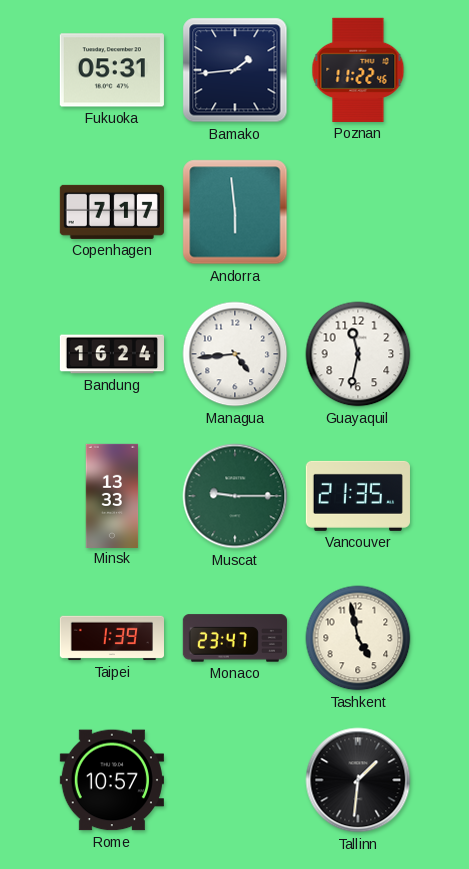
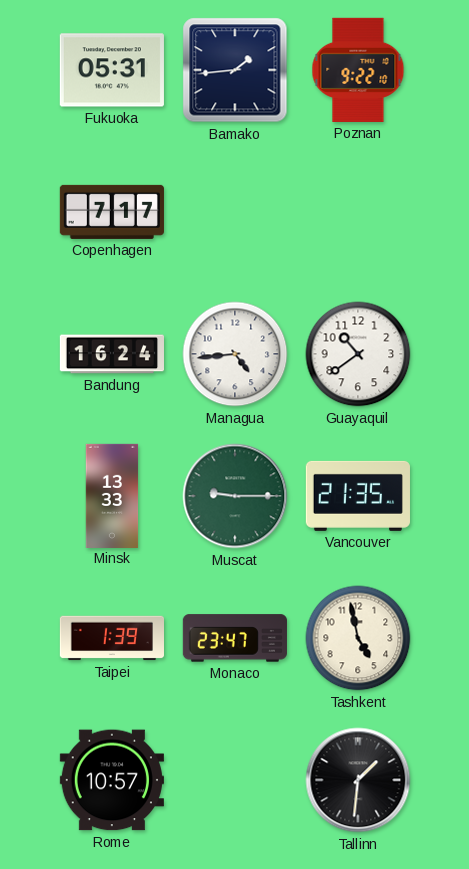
Poznan: 11:22 -> 9:22
Andorra: 5:59 -> none
Guayaquil: 11:32 -> 10:39
